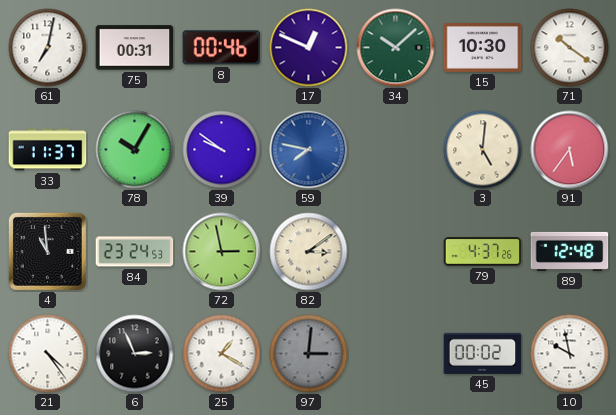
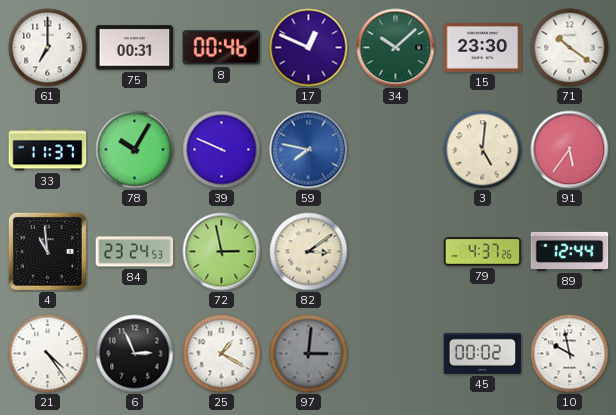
61: 7:02 -> 7:00
15: 10:30 -> 23:30
39: 9:51 -> 9:49
89: 12:48 -> 12:44
